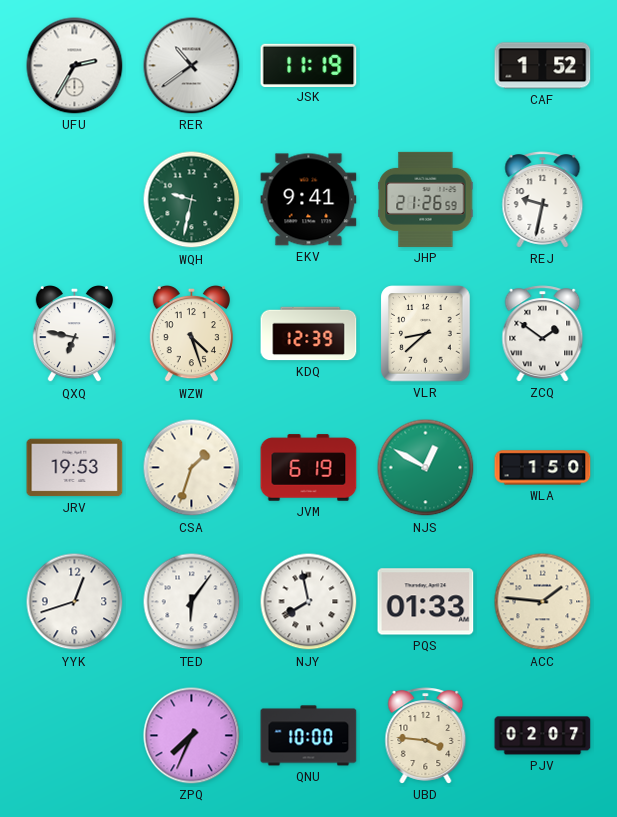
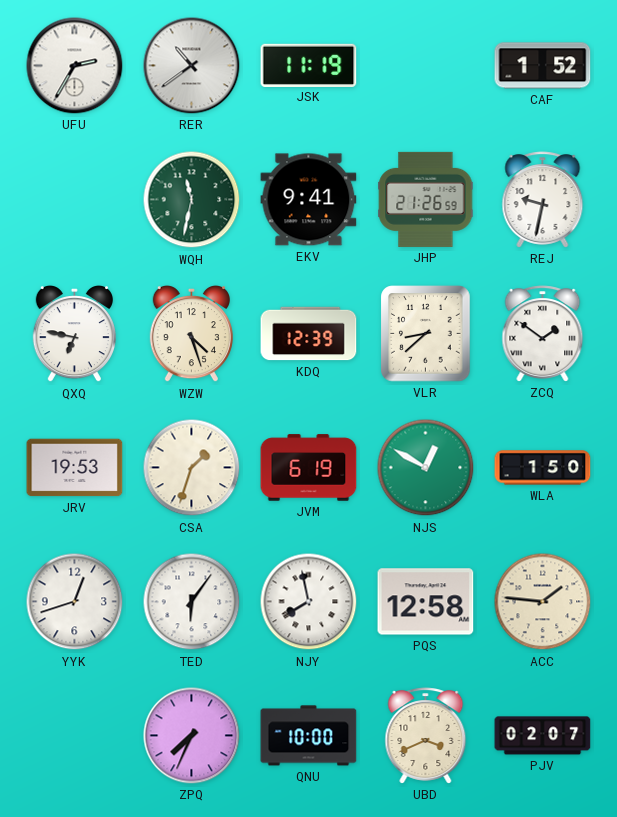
WQH: 9:32 -> 11:32
PQS: 01:33 -> 12:58
UBD: 3:46 -> 3:41
